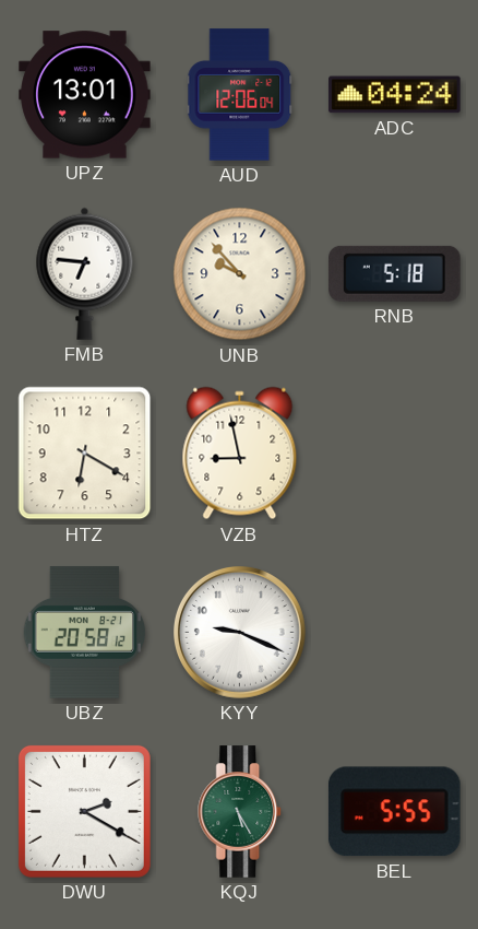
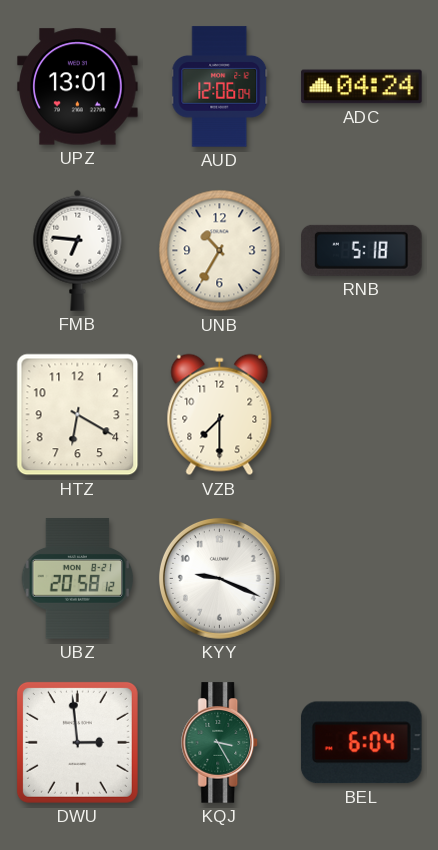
UNB: 9:53 -> 10:35
VZB: 8:58 -> 7:30
DWU: 2:20 -> 2:59
KQJ: 5:25 -> 3:25
BEL: 5:55 -> 6:04
